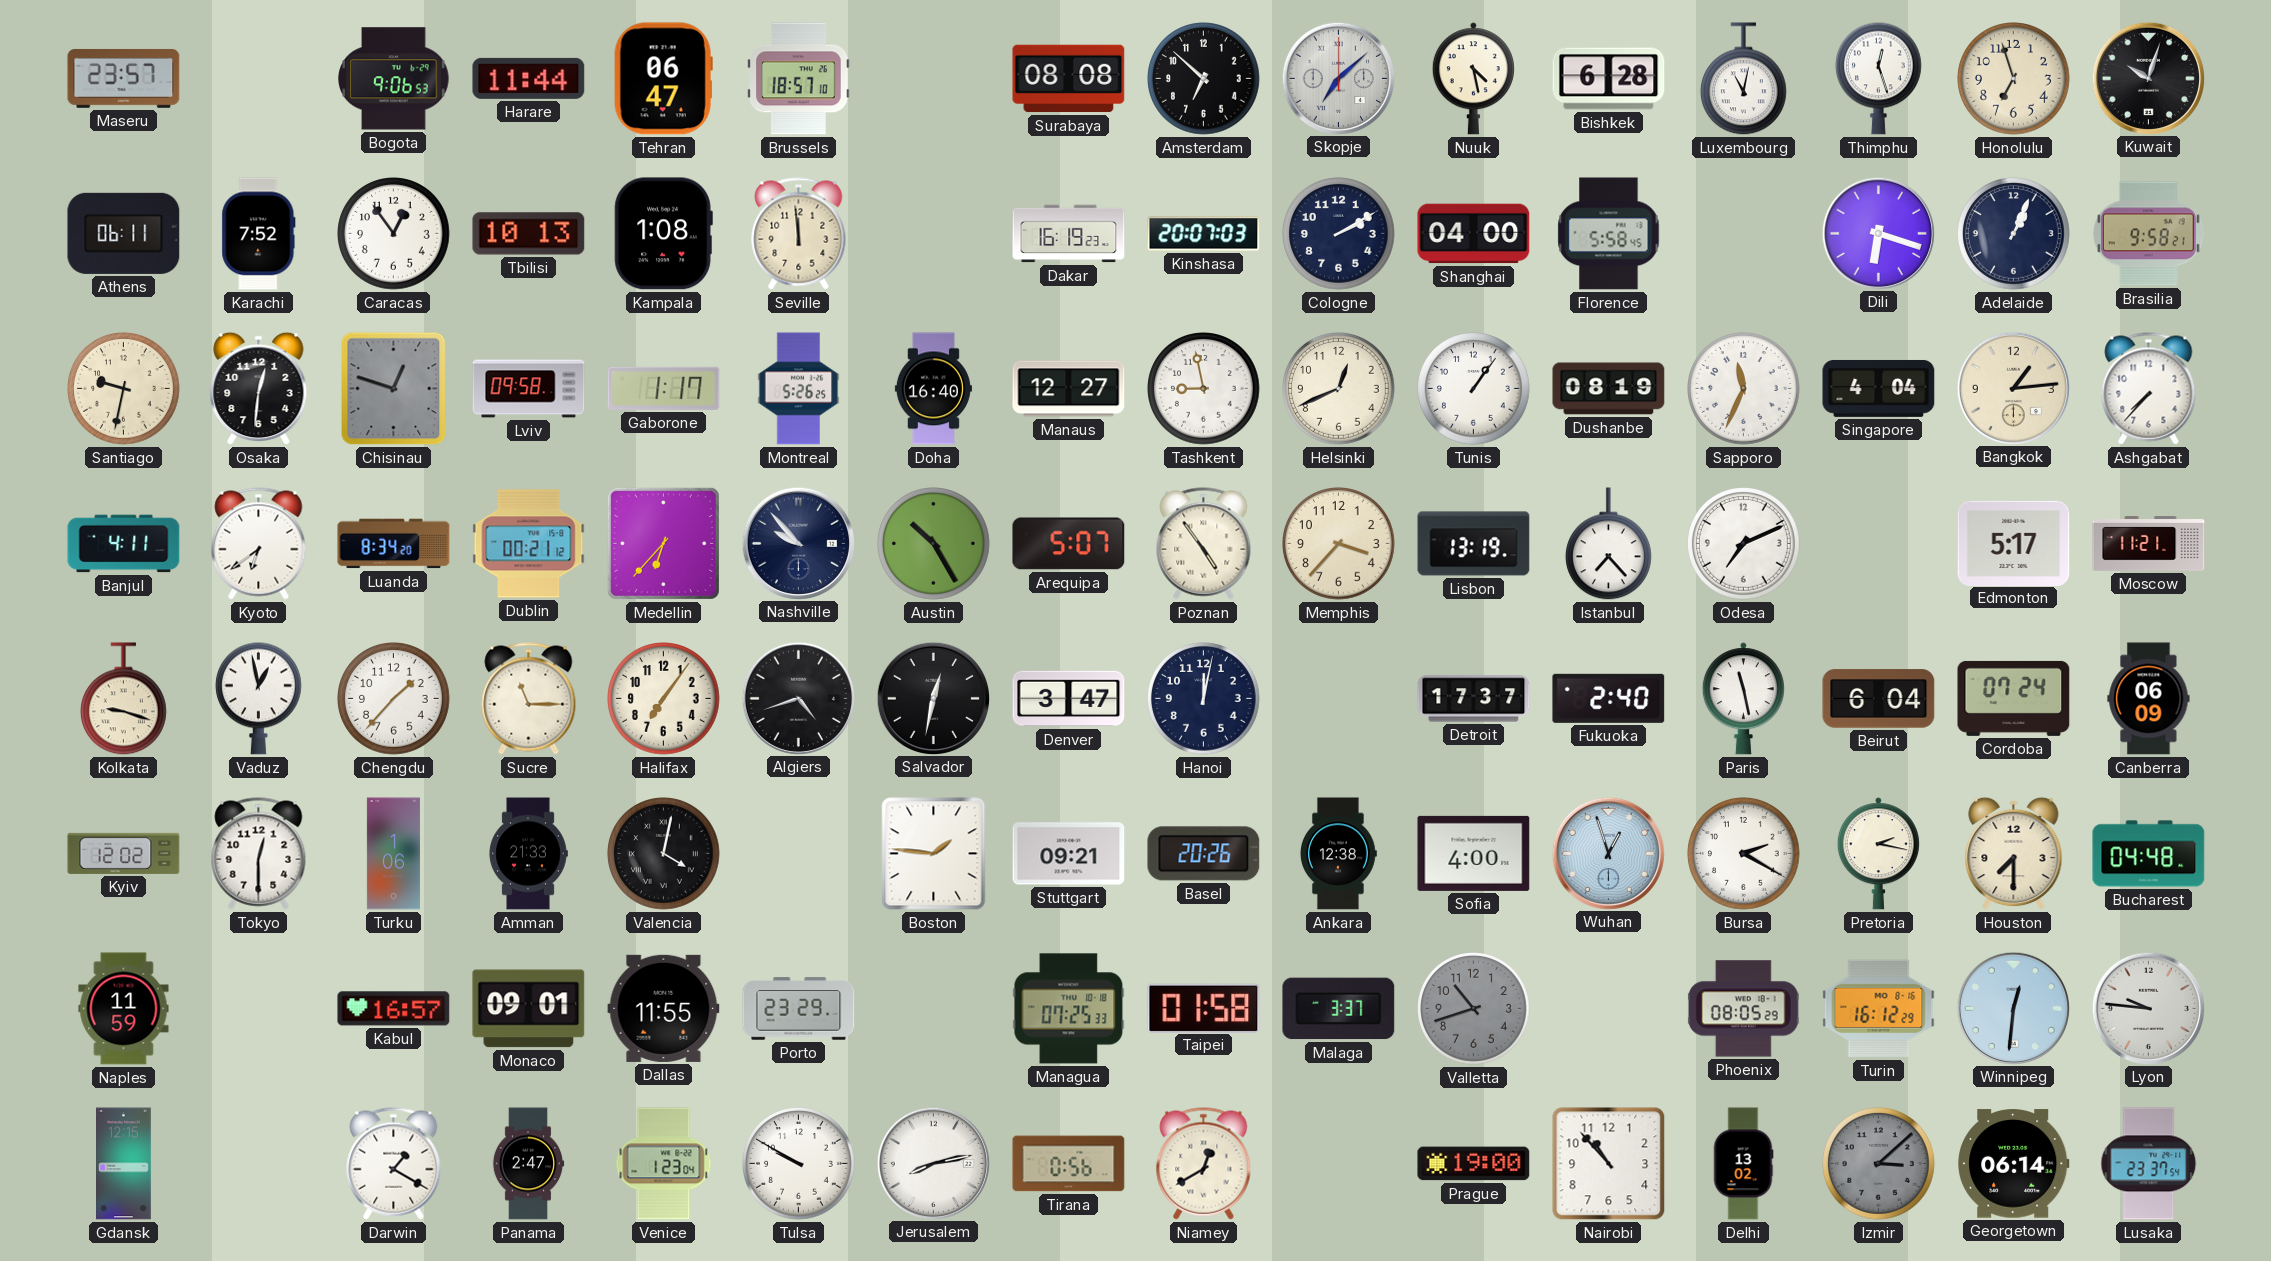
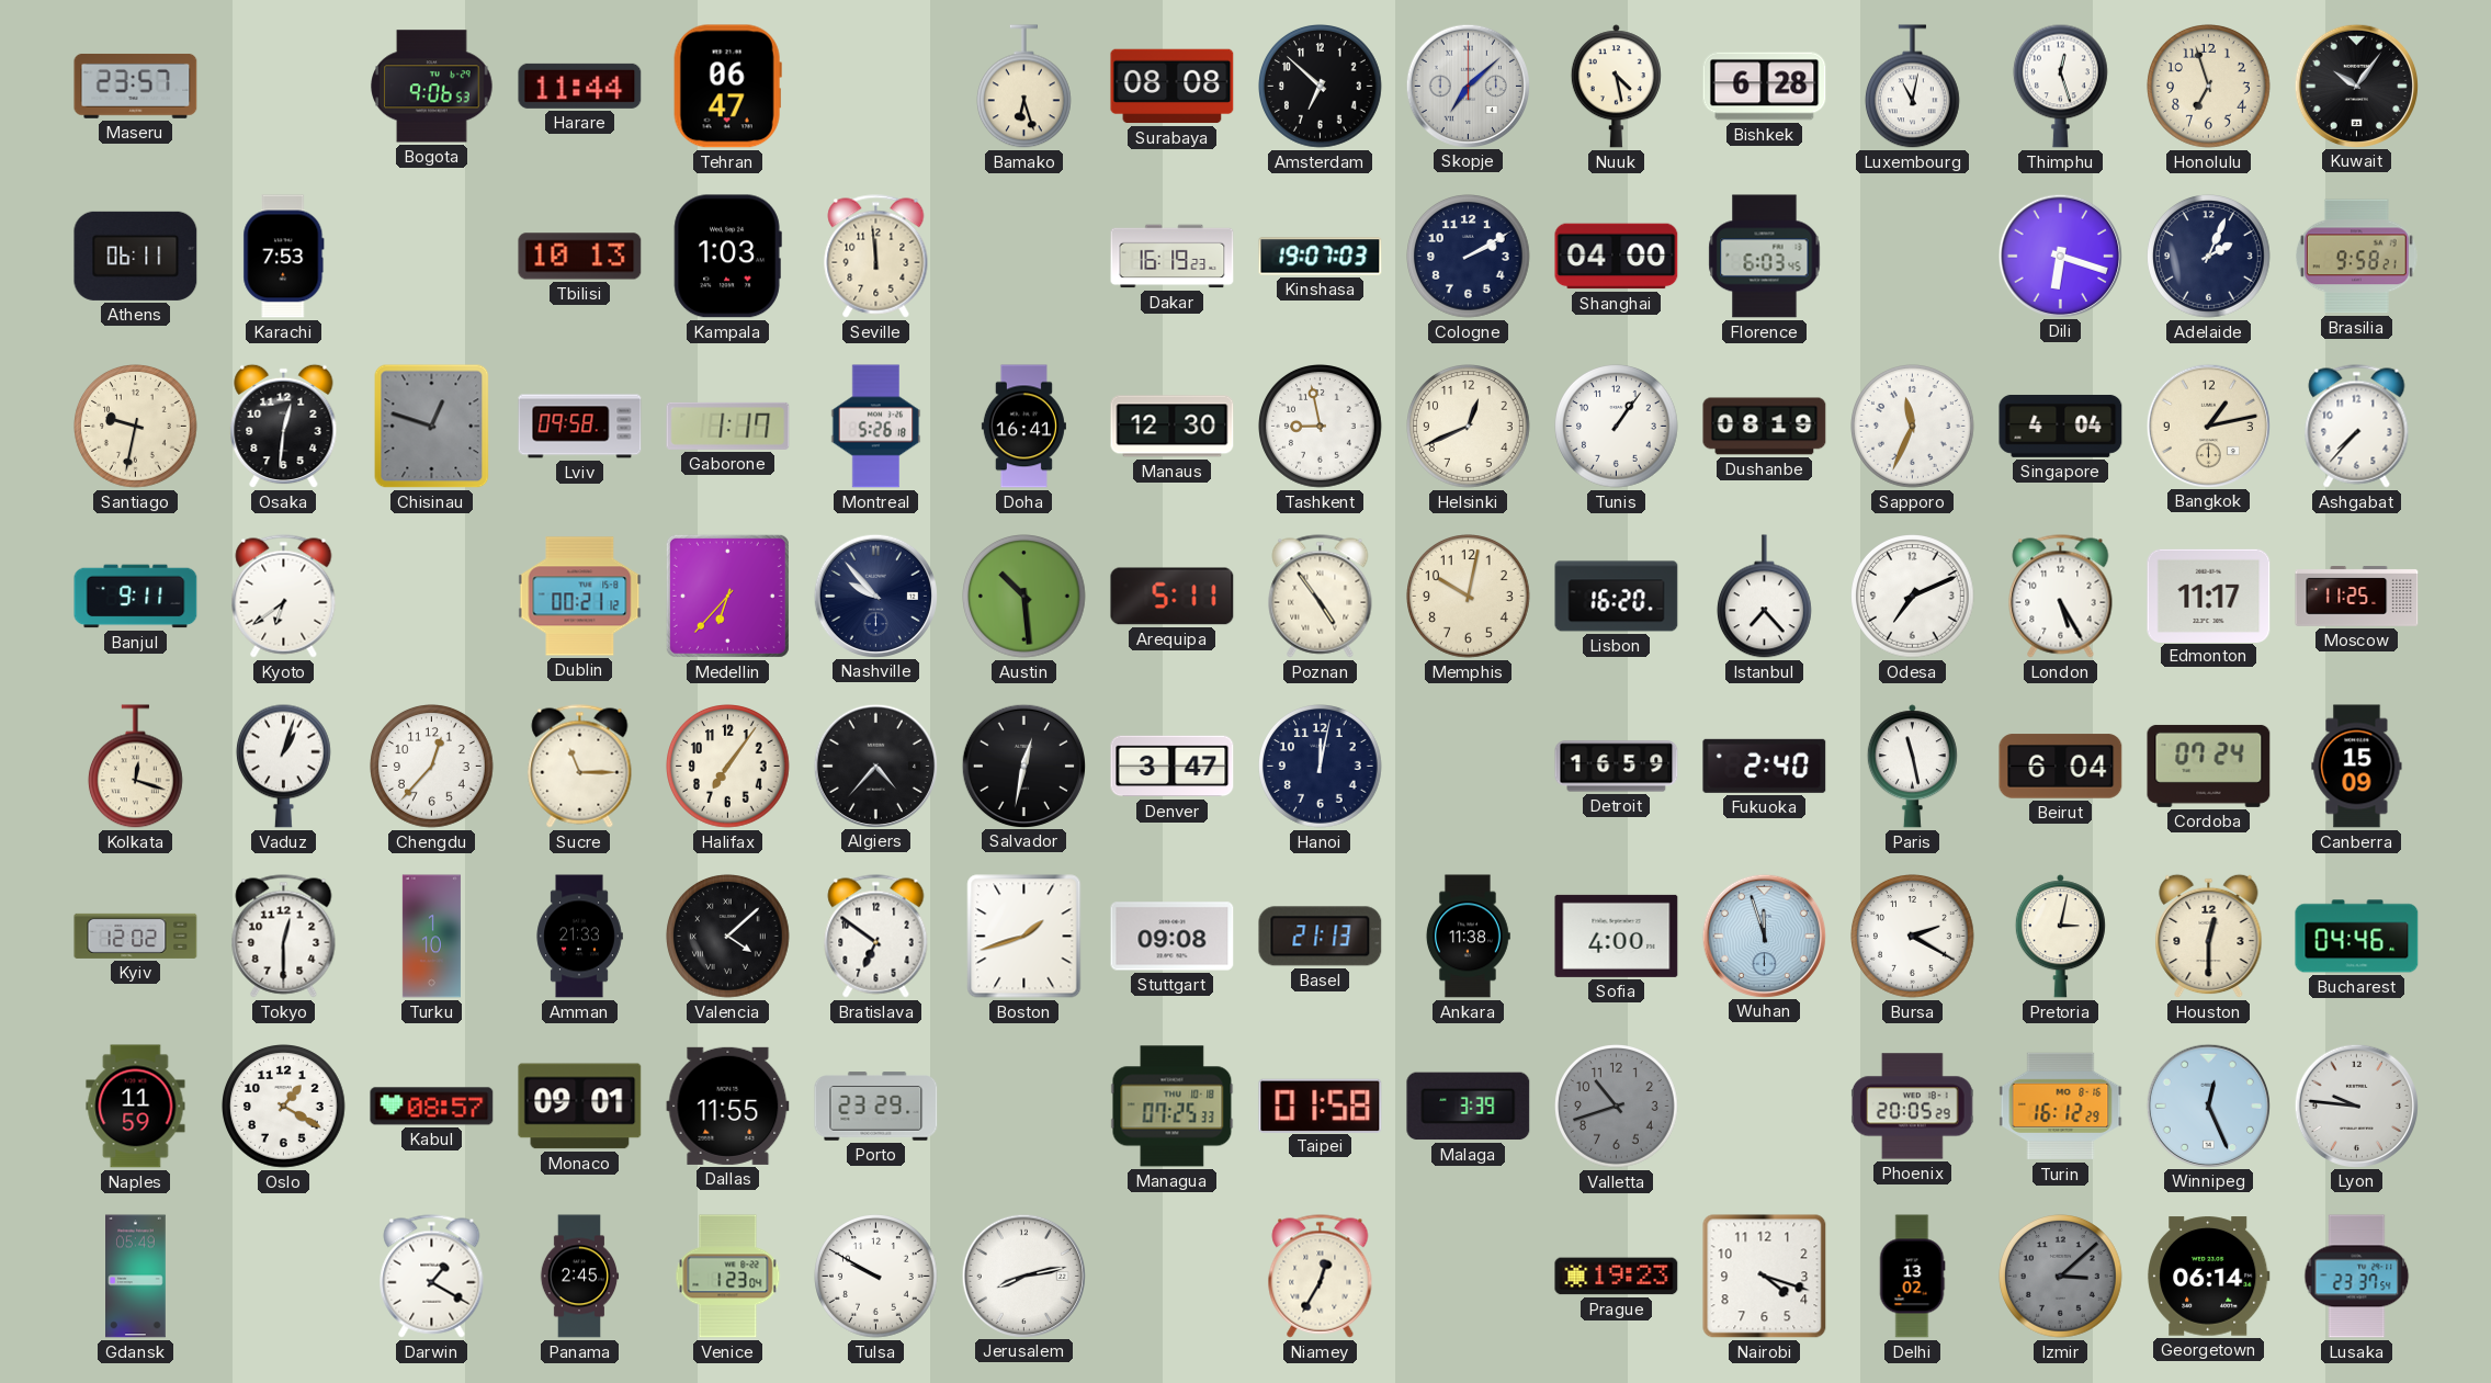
Brussels: 18:57 -> none
Bamako: none -> 6:27
Kuwait: 10:03 -> 10:06
Karachi: 7:52 -> 7:53
Caracas: 12:54 -> none
Kampala: 1:08 -> 1:03
Kinshasa: 20:07 -> 19:07
Florence: 5:58 -> 6:03
Adelaide: 1:04 -> 2:04
Montreal: 5:26:25 -> 5:26:18
Doha: 16:40 -> 16:41
Manaus: 12:27 -> 12:30
Bangkok: 1:14 -> 1:13
Banjul: 4:11 -> 9:11
Luanda: 8:34 -> none
Austin: 10:25 -> 10:29
Arequipa: 5:07 -> 5:11
Memphis: 3:37 -> 10:02
Lisbon: 13:19 -> 16:20
London: none -> 5:25
Edmonton: 5:17 -> 11:17
Moscow: 11:21 -> 11:25
Kolkata: 9:18 -> 12:18
Vaduz: 12:58 -> 1:03
Chengdu: 1:37 -> 12:37
Algiers: 4:42 -> 4:37
Detroit: 17:37 -> 16:59
Canberra: 06:09 -> 15:09
Turku: 1:06 -> 1:10
Valencia: 4:02 -> 4:08
Bratislava: none -> 6:51
Boston: 1:46 -> 1:42
Stuttgart: 09:21 -> 09:08
Basel: 20:26 -> 21:13
Ankara: 12:38 -> 11:38
Wuhan: 12:57 -> 11:57
Pretoria: 2:17 -> 3:02
Houston: 7:30 -> 12:30
Bucharest: 04:48 -> 04:46
Oslo: none -> 1:20
Kabul: 16:57 -> 08:57
Malaga: 3:37 -> 3:39
Phoenix: 08:05 -> 20:05
Winnipeg: 12:31 -> 12:26
Gdansk: 12:15 -> 05:49
Panama: 2:47 -> 2:45
Tirana: 0:56 -> none
Niamey: 12:40 -> 12:35
Prague: 19:00 -> 19:23
Nairobi: 10:53 -> 4:18
